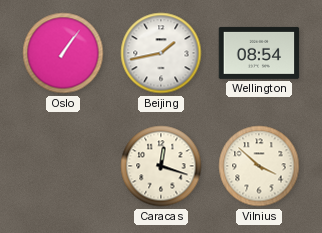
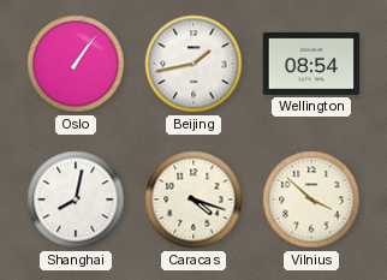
Shanghai: none -> 8:02
Caracas: 12:18 -> 4:18
